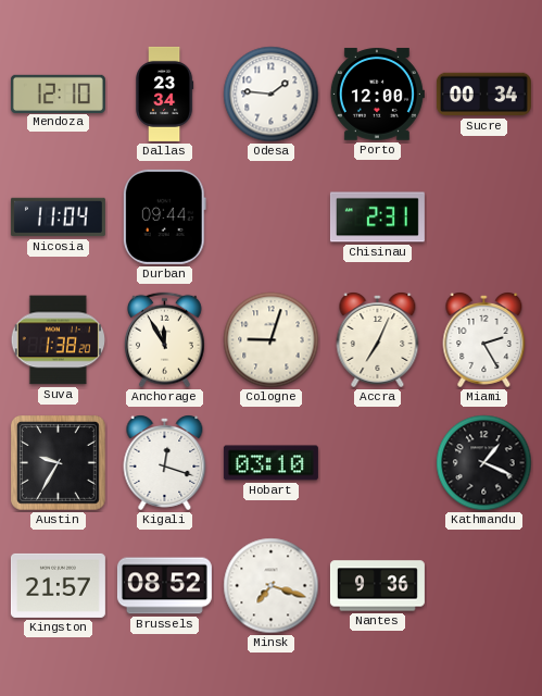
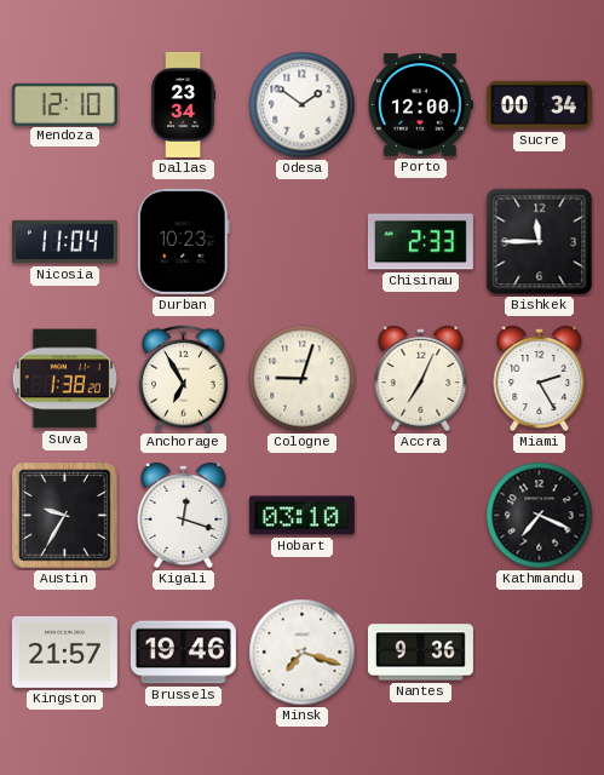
Odesa: 1:46 -> 1:51
Durban: 09:44 -> 10:23
Chisinau: 2:31 -> 2:33
Bishkek: none -> 11:45
Anchorage: 11:55 -> 6:55
Kathmandu: 1:19 -> 7:19
Brussels: 08:52 -> 19:46
